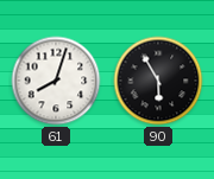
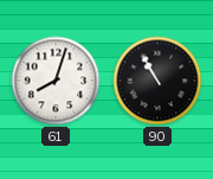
90: 5:55 -> 10:55
